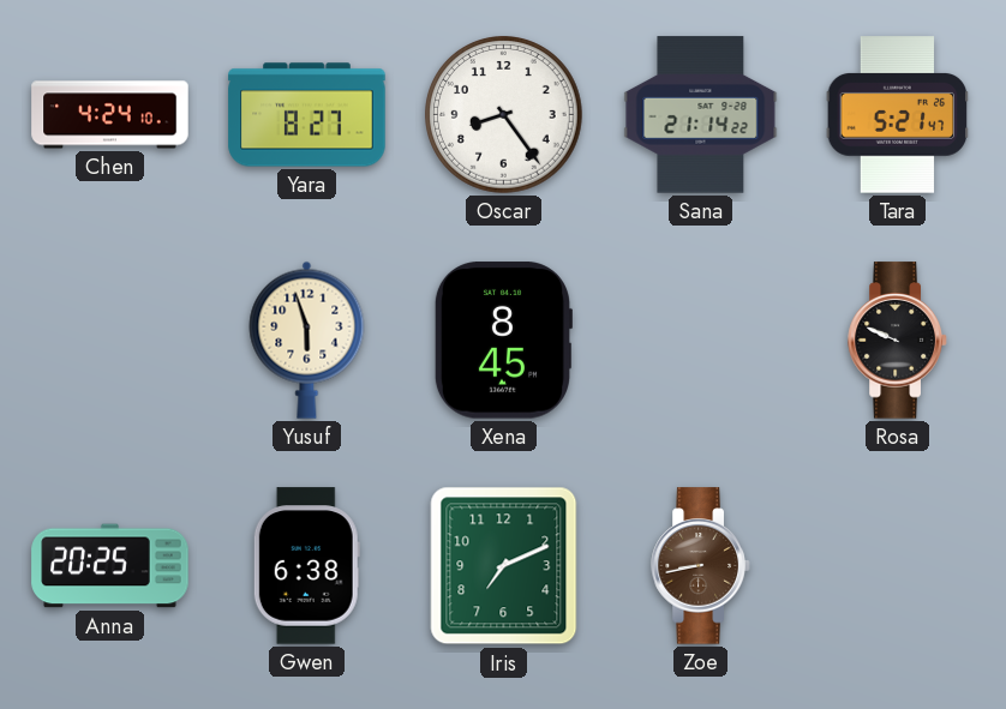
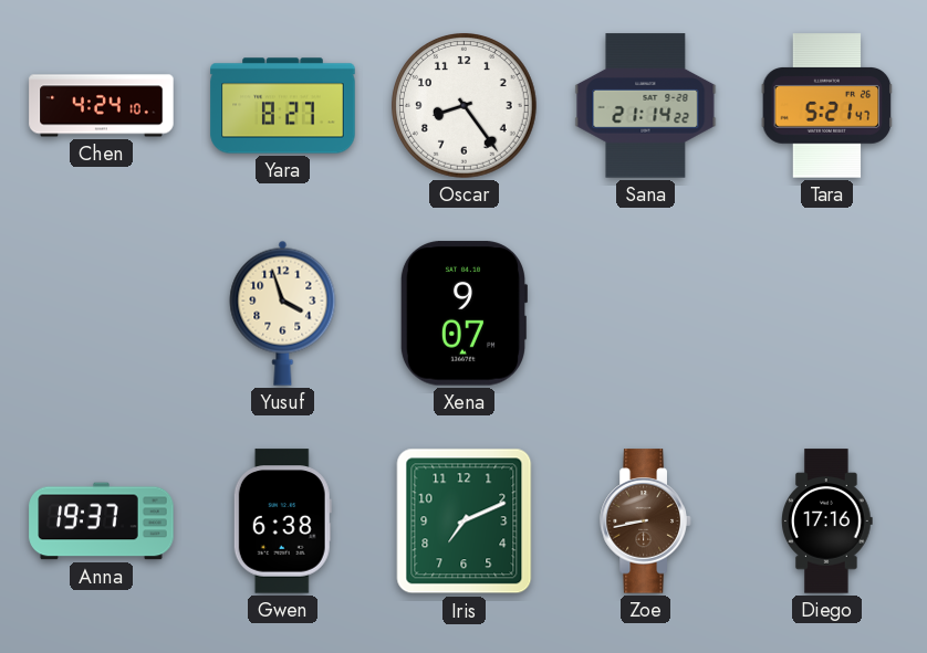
Yusuf: 5:57 -> 3:57
Xena: 8:45 -> 9:07
Rosa: 9:49 -> none
Anna: 20:25 -> 19:37
Diego: none -> 17:16
